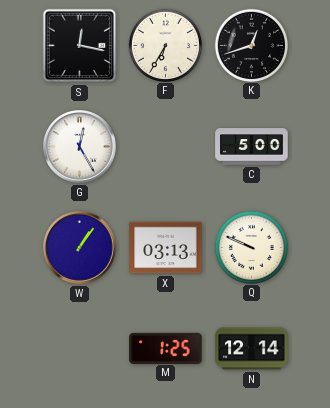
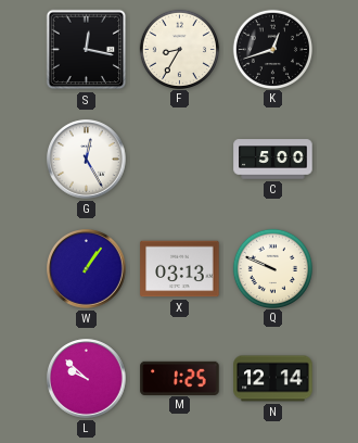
F: 6:35 -> 8:35
L: none -> 9:52
